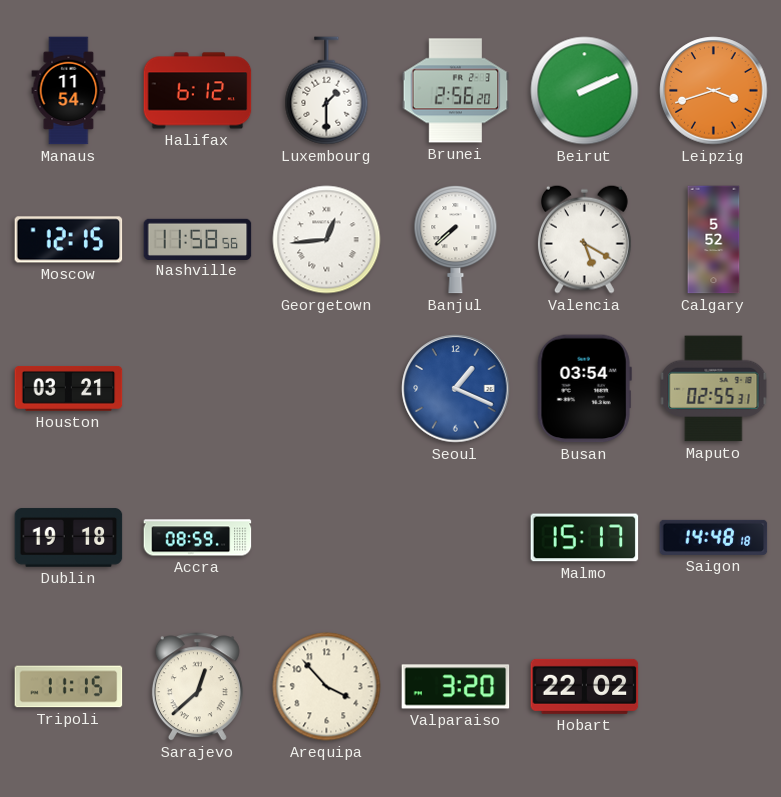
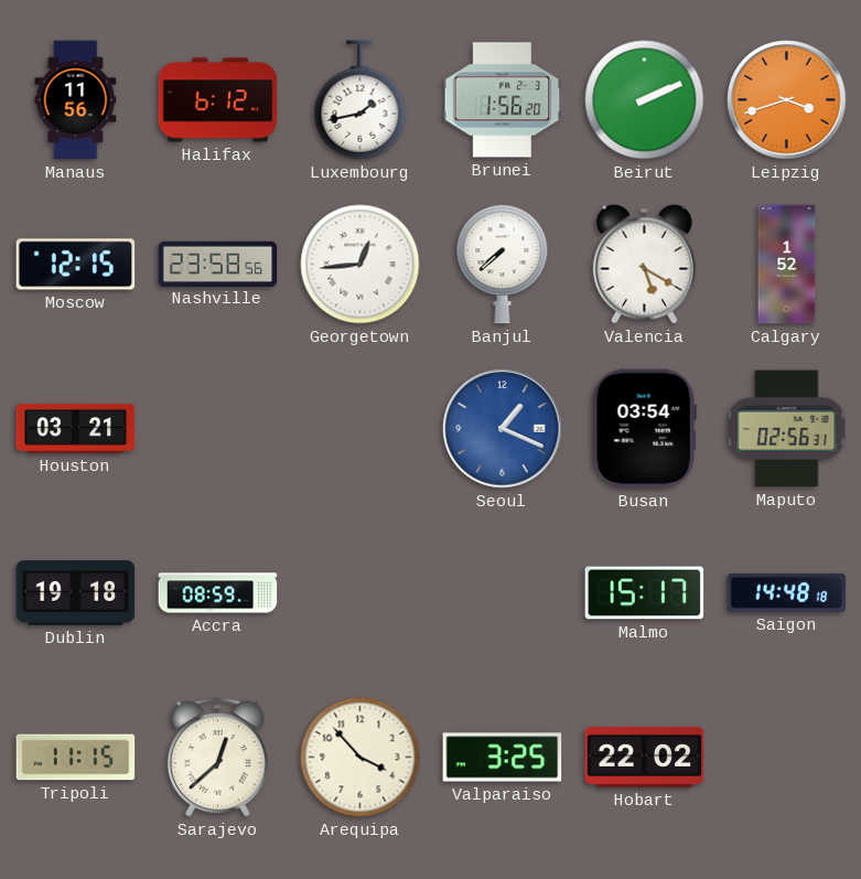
Manaus: 11:54 -> 11:56
Luxembourg: 1:30 -> 1:43
Brunei: 2:56 -> 1:56
Nashville: 11:58 -> 23:58
Calgary: 5:52 -> 1:52
Maputo: 02:55 -> 02:56
Valparaiso: 3:20 -> 3:25
